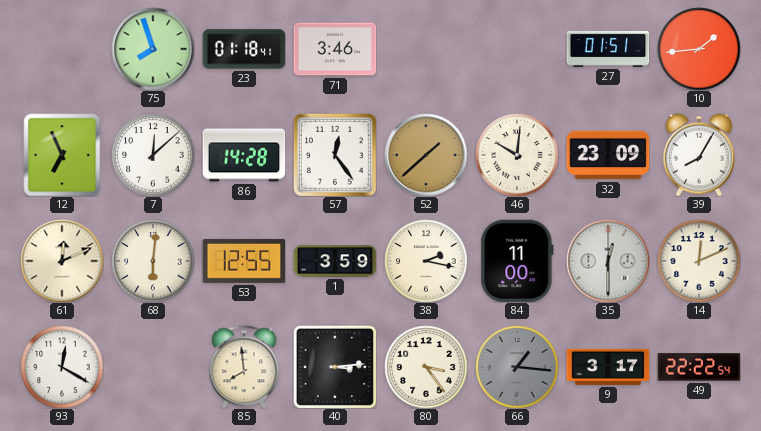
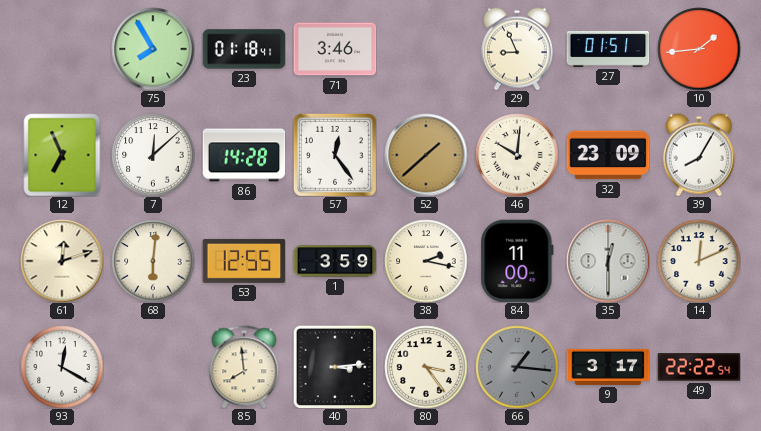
75: 7:57 -> 7:55
29: none -> 8:56
61: 12:11 -> 12:12
